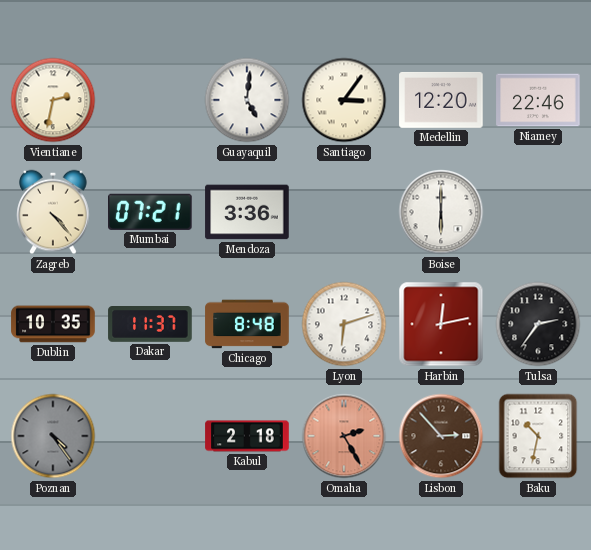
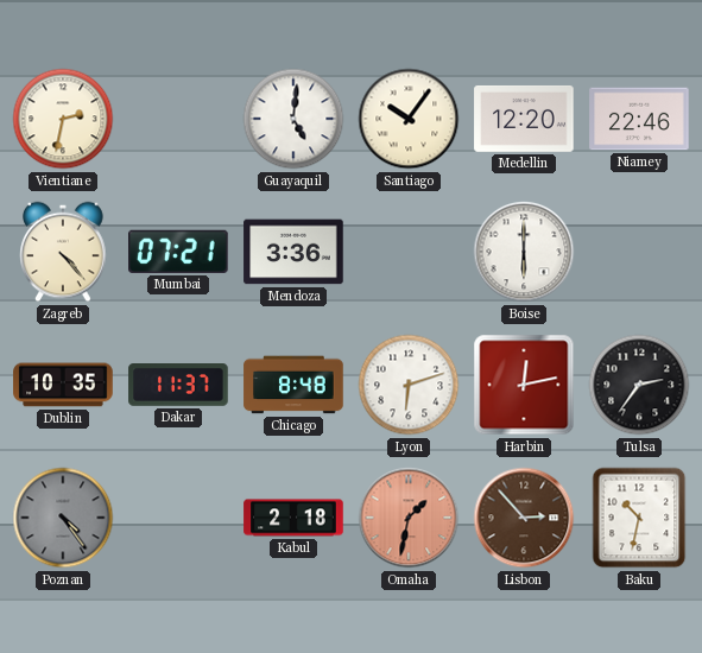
Santiago: 3:06 -> 10:06
Omaha: 2:25 -> 1:32
